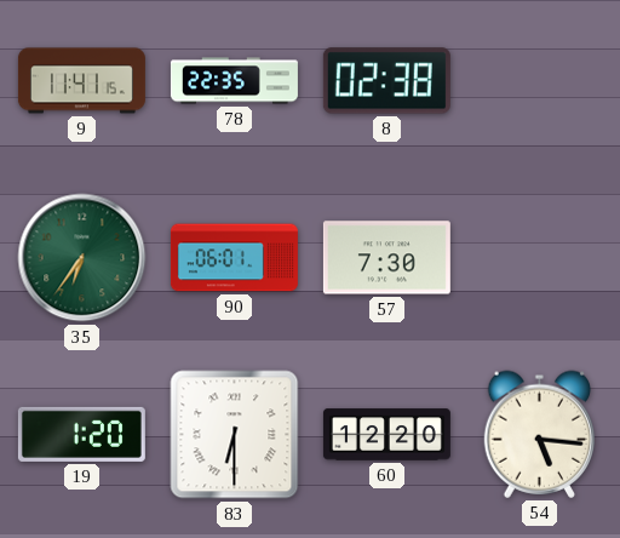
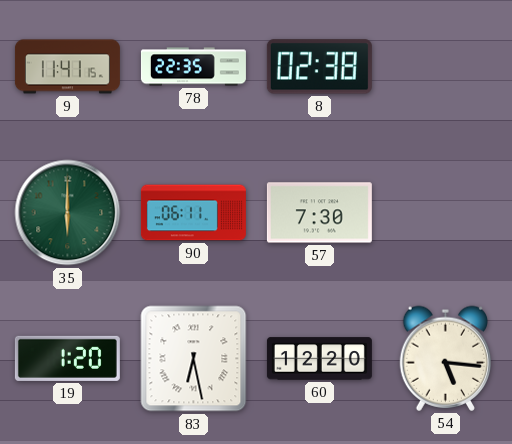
35: 6:36 -> 6:00
90: 06:01 -> 06:11
83: 6:30 -> 6:28
